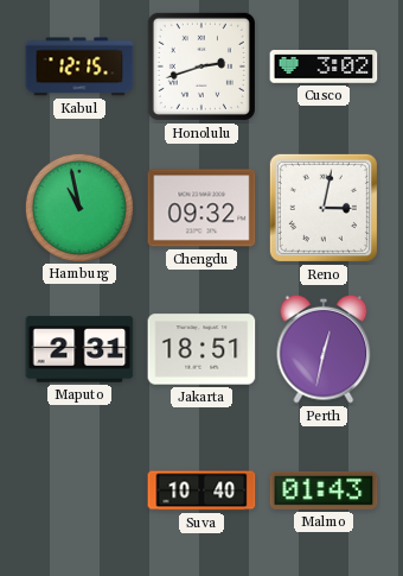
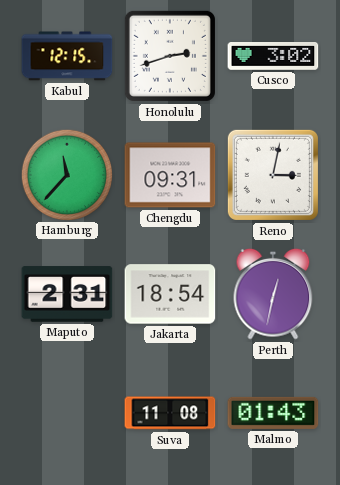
Hamburg: 10:58 -> 11:37
Chengdu: 09:32 -> 09:31
Jakarta: 18:51 -> 18:54
Suva: 10:40 -> 11:08
